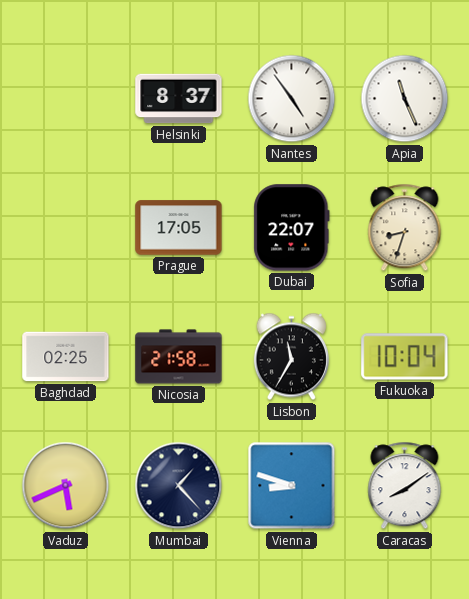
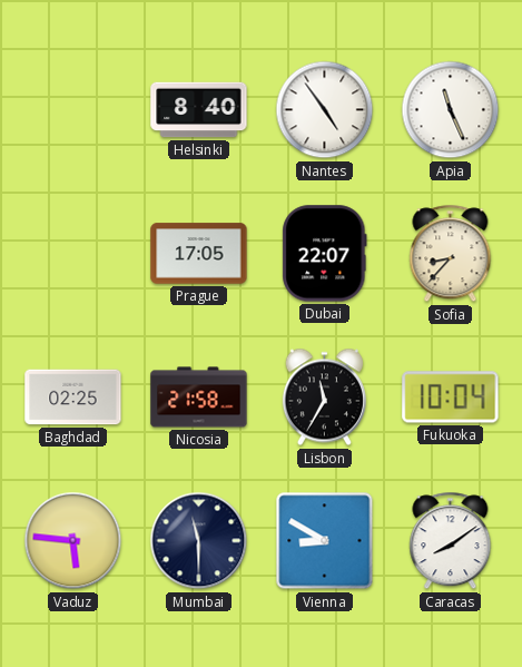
Helsinki: 8:37 -> 8:40
Sofia: 8:33 -> 8:37
Vaduz: 5:41 -> 5:46
Mumbai: 1:23 -> 11:30
Vienna: 8:48 -> 8:50
